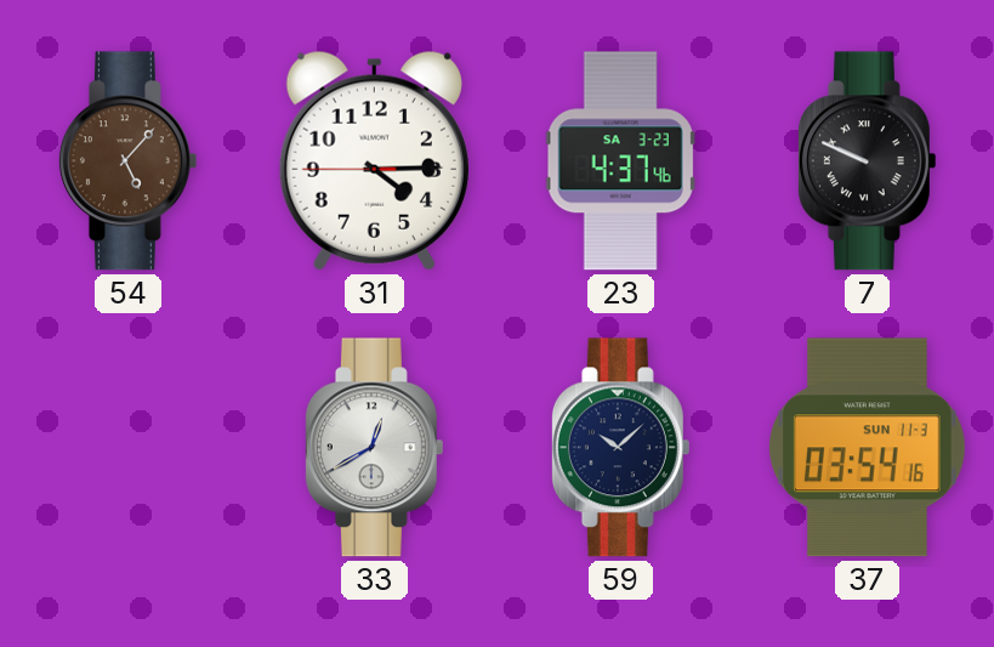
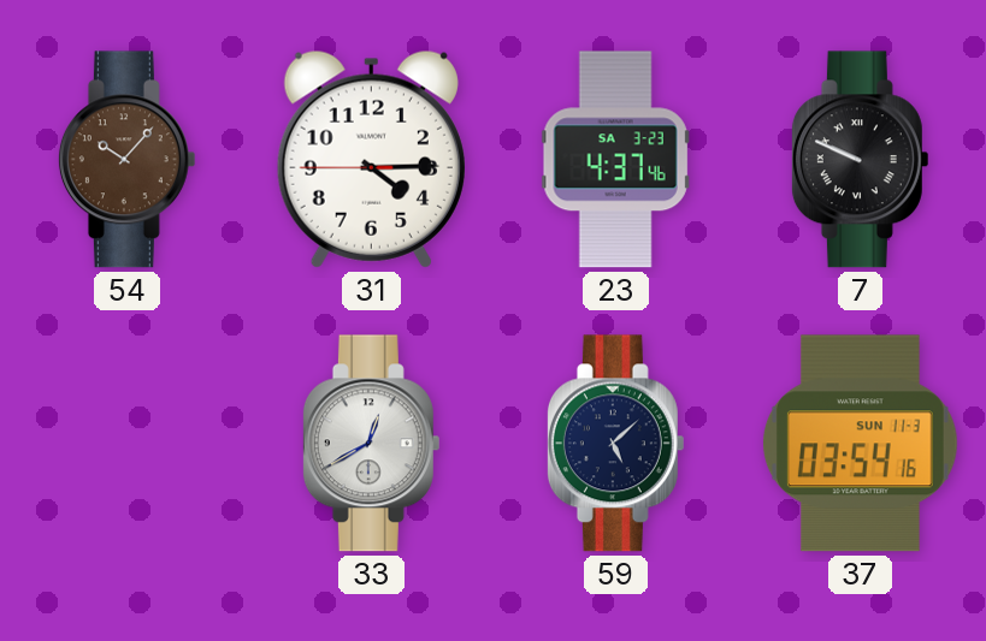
54: 5:07 -> 10:07
59: 10:08 -> 5:08
